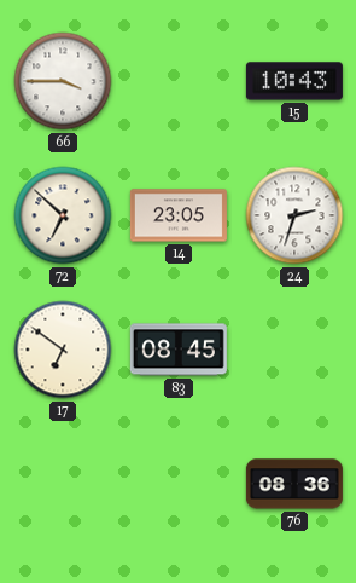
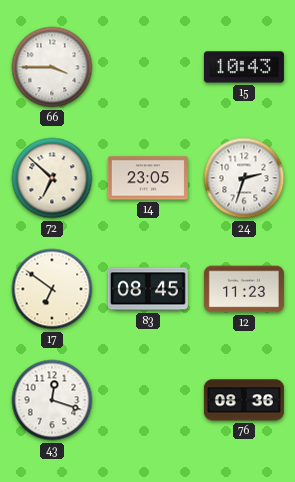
12: none -> 11:23
43: none -> 12:18
